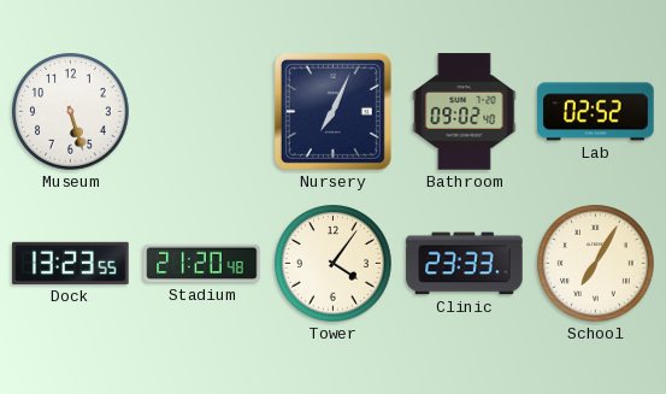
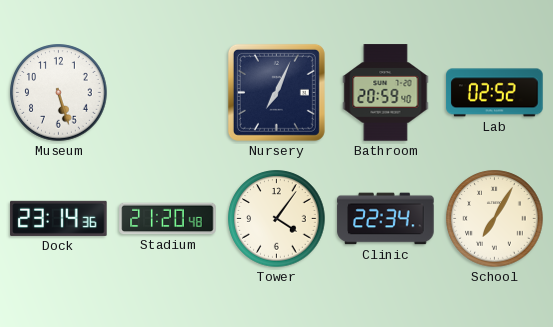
Bathroom: 09:02 -> 20:59
Dock: 13:23 -> 23:14
Clinic: 23:33 -> 22:34
